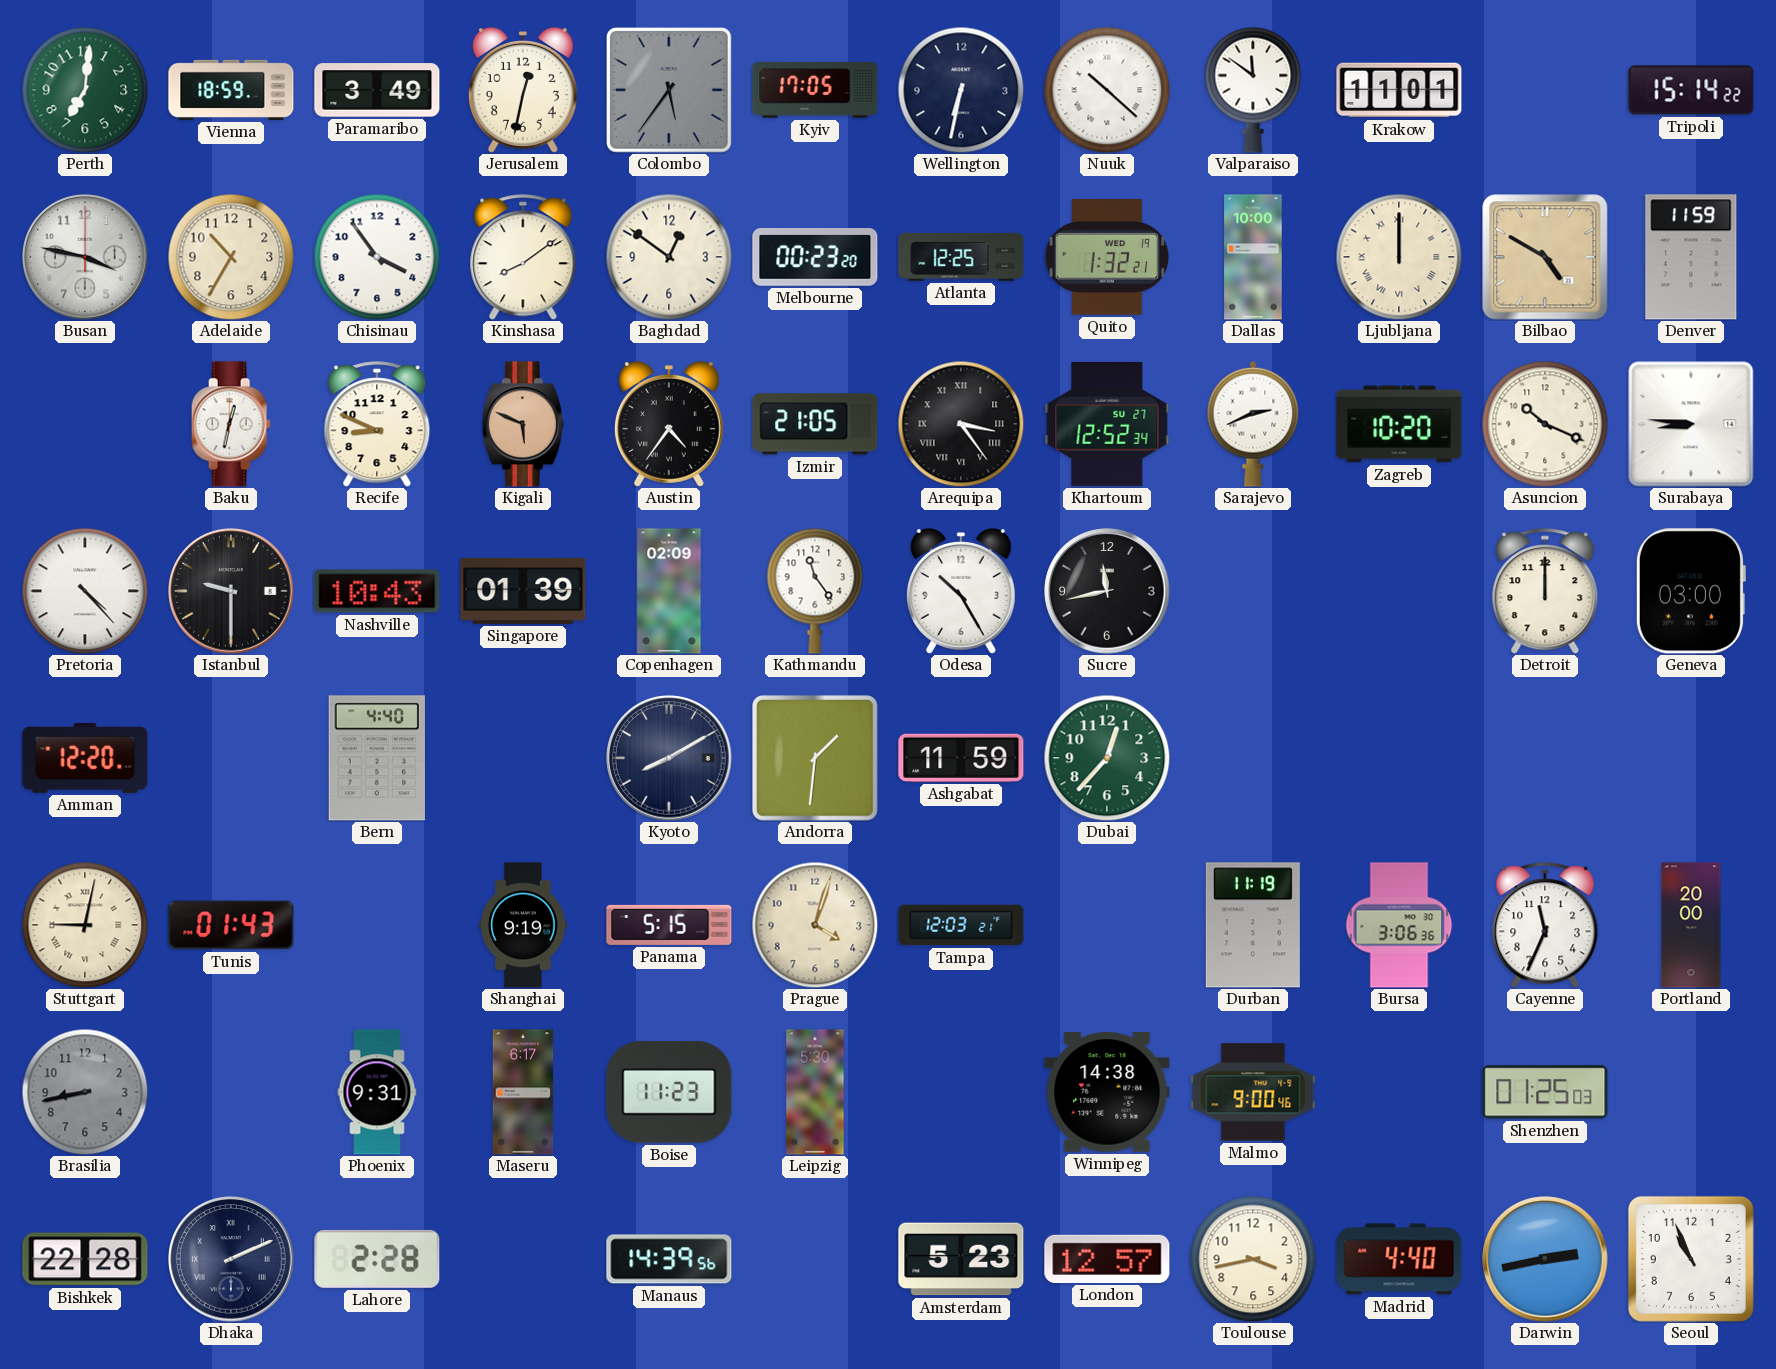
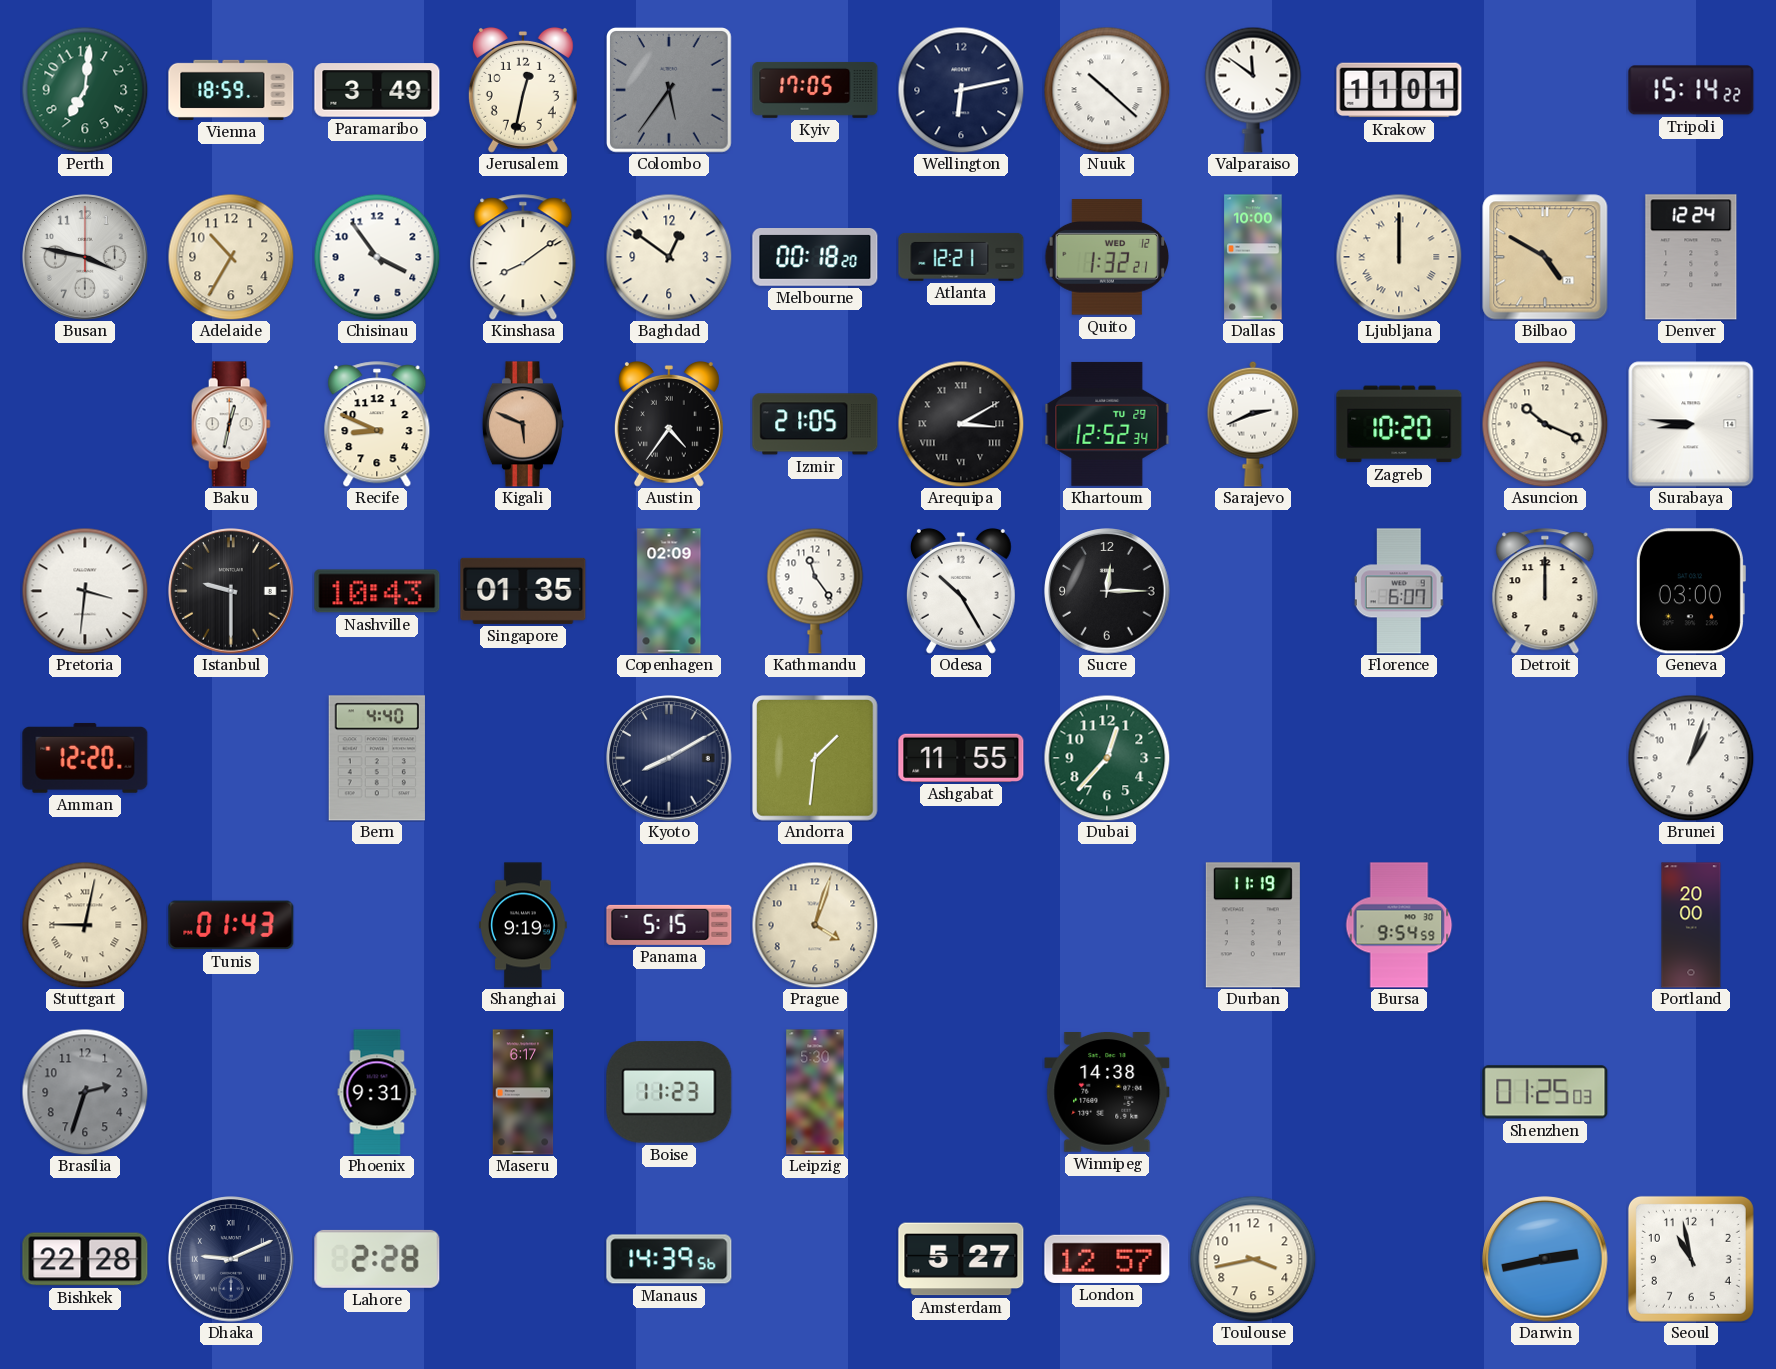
Wellington: 6:32 -> 6:13
Melbourne: 00:23 -> 00:18
Atlanta: 12:25 -> 12:21
Quito date: WED 19 -> WED 12
Denver: 11:59 -> 12:24
Arequipa: 3:24 -> 3:10
Khartoum date: SU 27 -> TU 29
Pretoria: 4:23 -> 3:31
Singapore: 01:39 -> 01:35
Sucre: 11:43 -> 12:15
Florence: none -> 6:07
Ashgabat: 11:59 -> 11:55
Brunei: none -> 1:03
Tampa: 12:03 -> none
Bursa: 3:06 -> 9:54
Cayenne: 11:34 -> none
Brasilia: 8:43 -> 2:33
Malmo: 9:00 -> none
Dhaka: 2:11 -> 9:11
Amsterdam: 5:23 -> 5:27
Madrid: 4:40 -> none
Seoul: 10:56 -> 10:58
